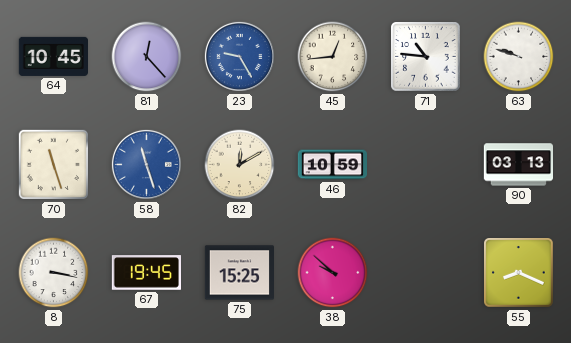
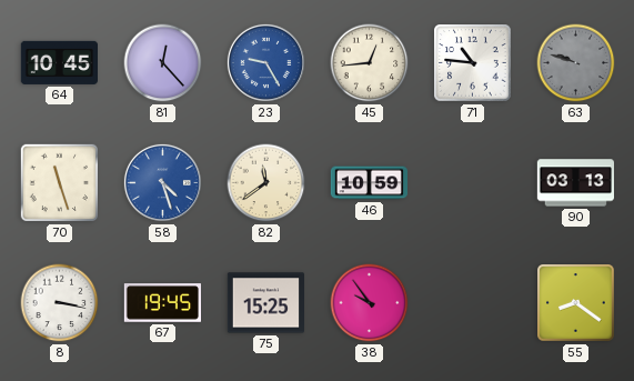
63 dial: white -> grey
58: 11:27 -> 4:27
82: 12:10 -> 11:39
38: 9:52 -> 9:54
55: 8:19 -> 8:21
